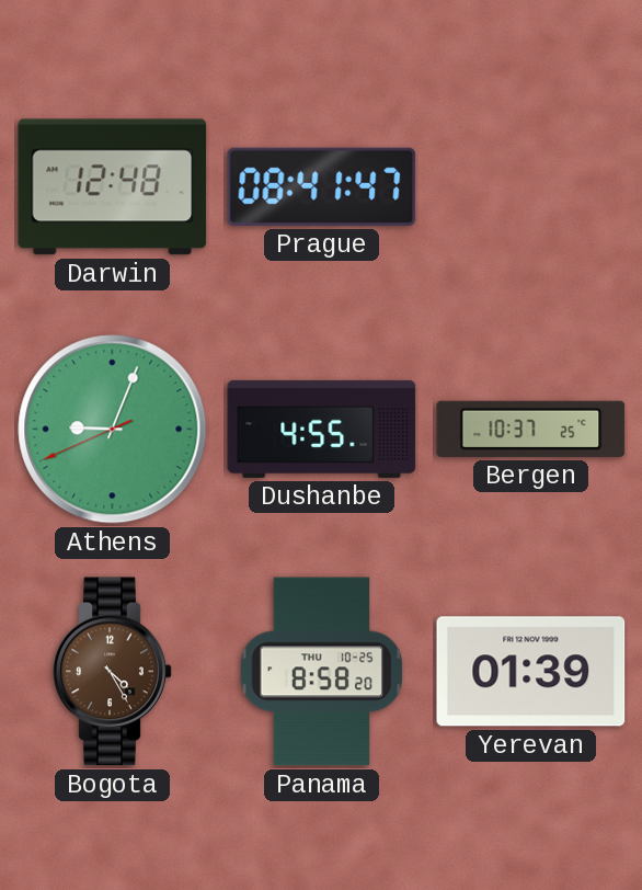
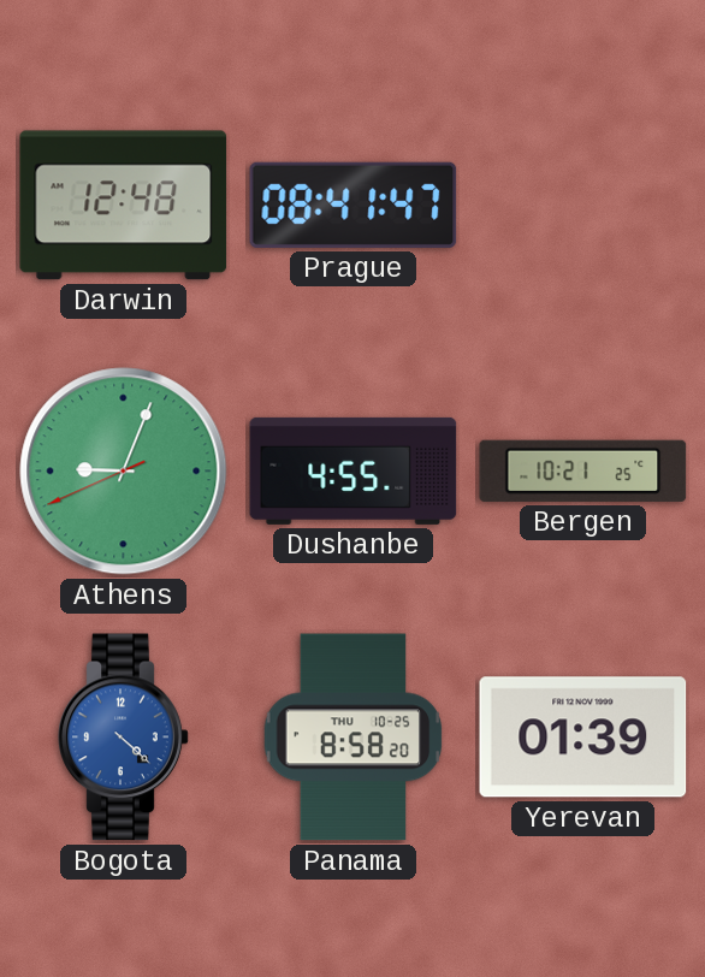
Bergen: 10:37 -> 10:21
Bogota: 4:25 -> 4:22
Bogota dial: brown -> blue
